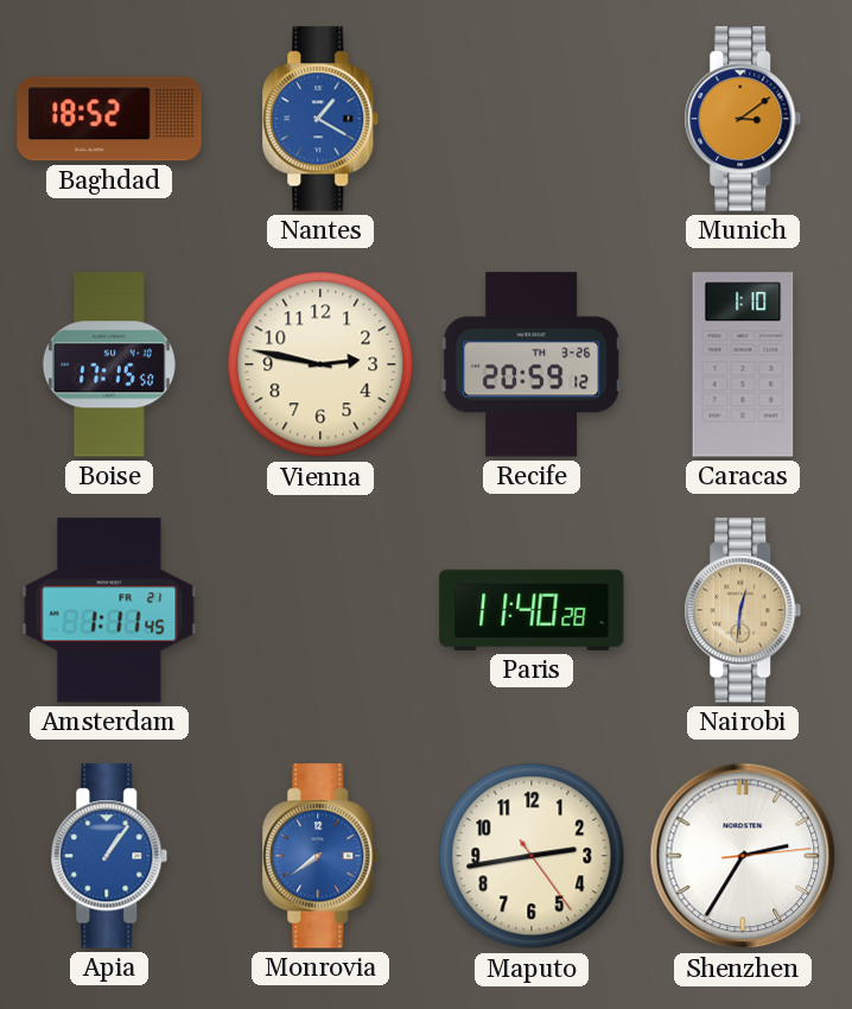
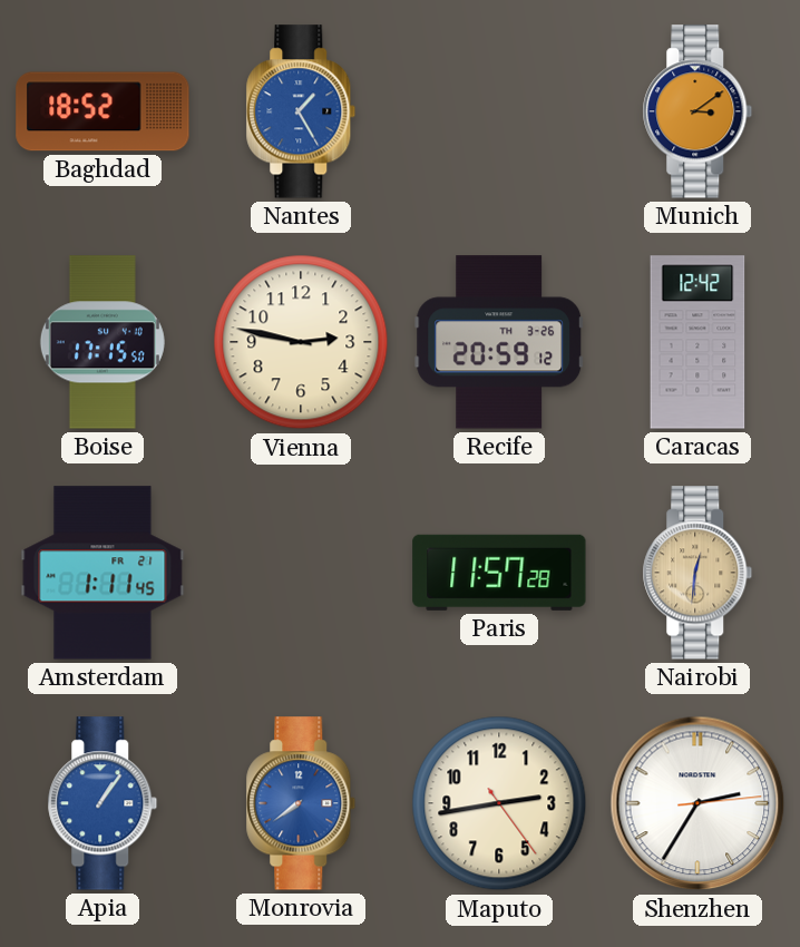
Nantes: 1:20 -> 1:25
Caracas: 1:10 -> 12:42
Paris: 11:40 -> 11:57
